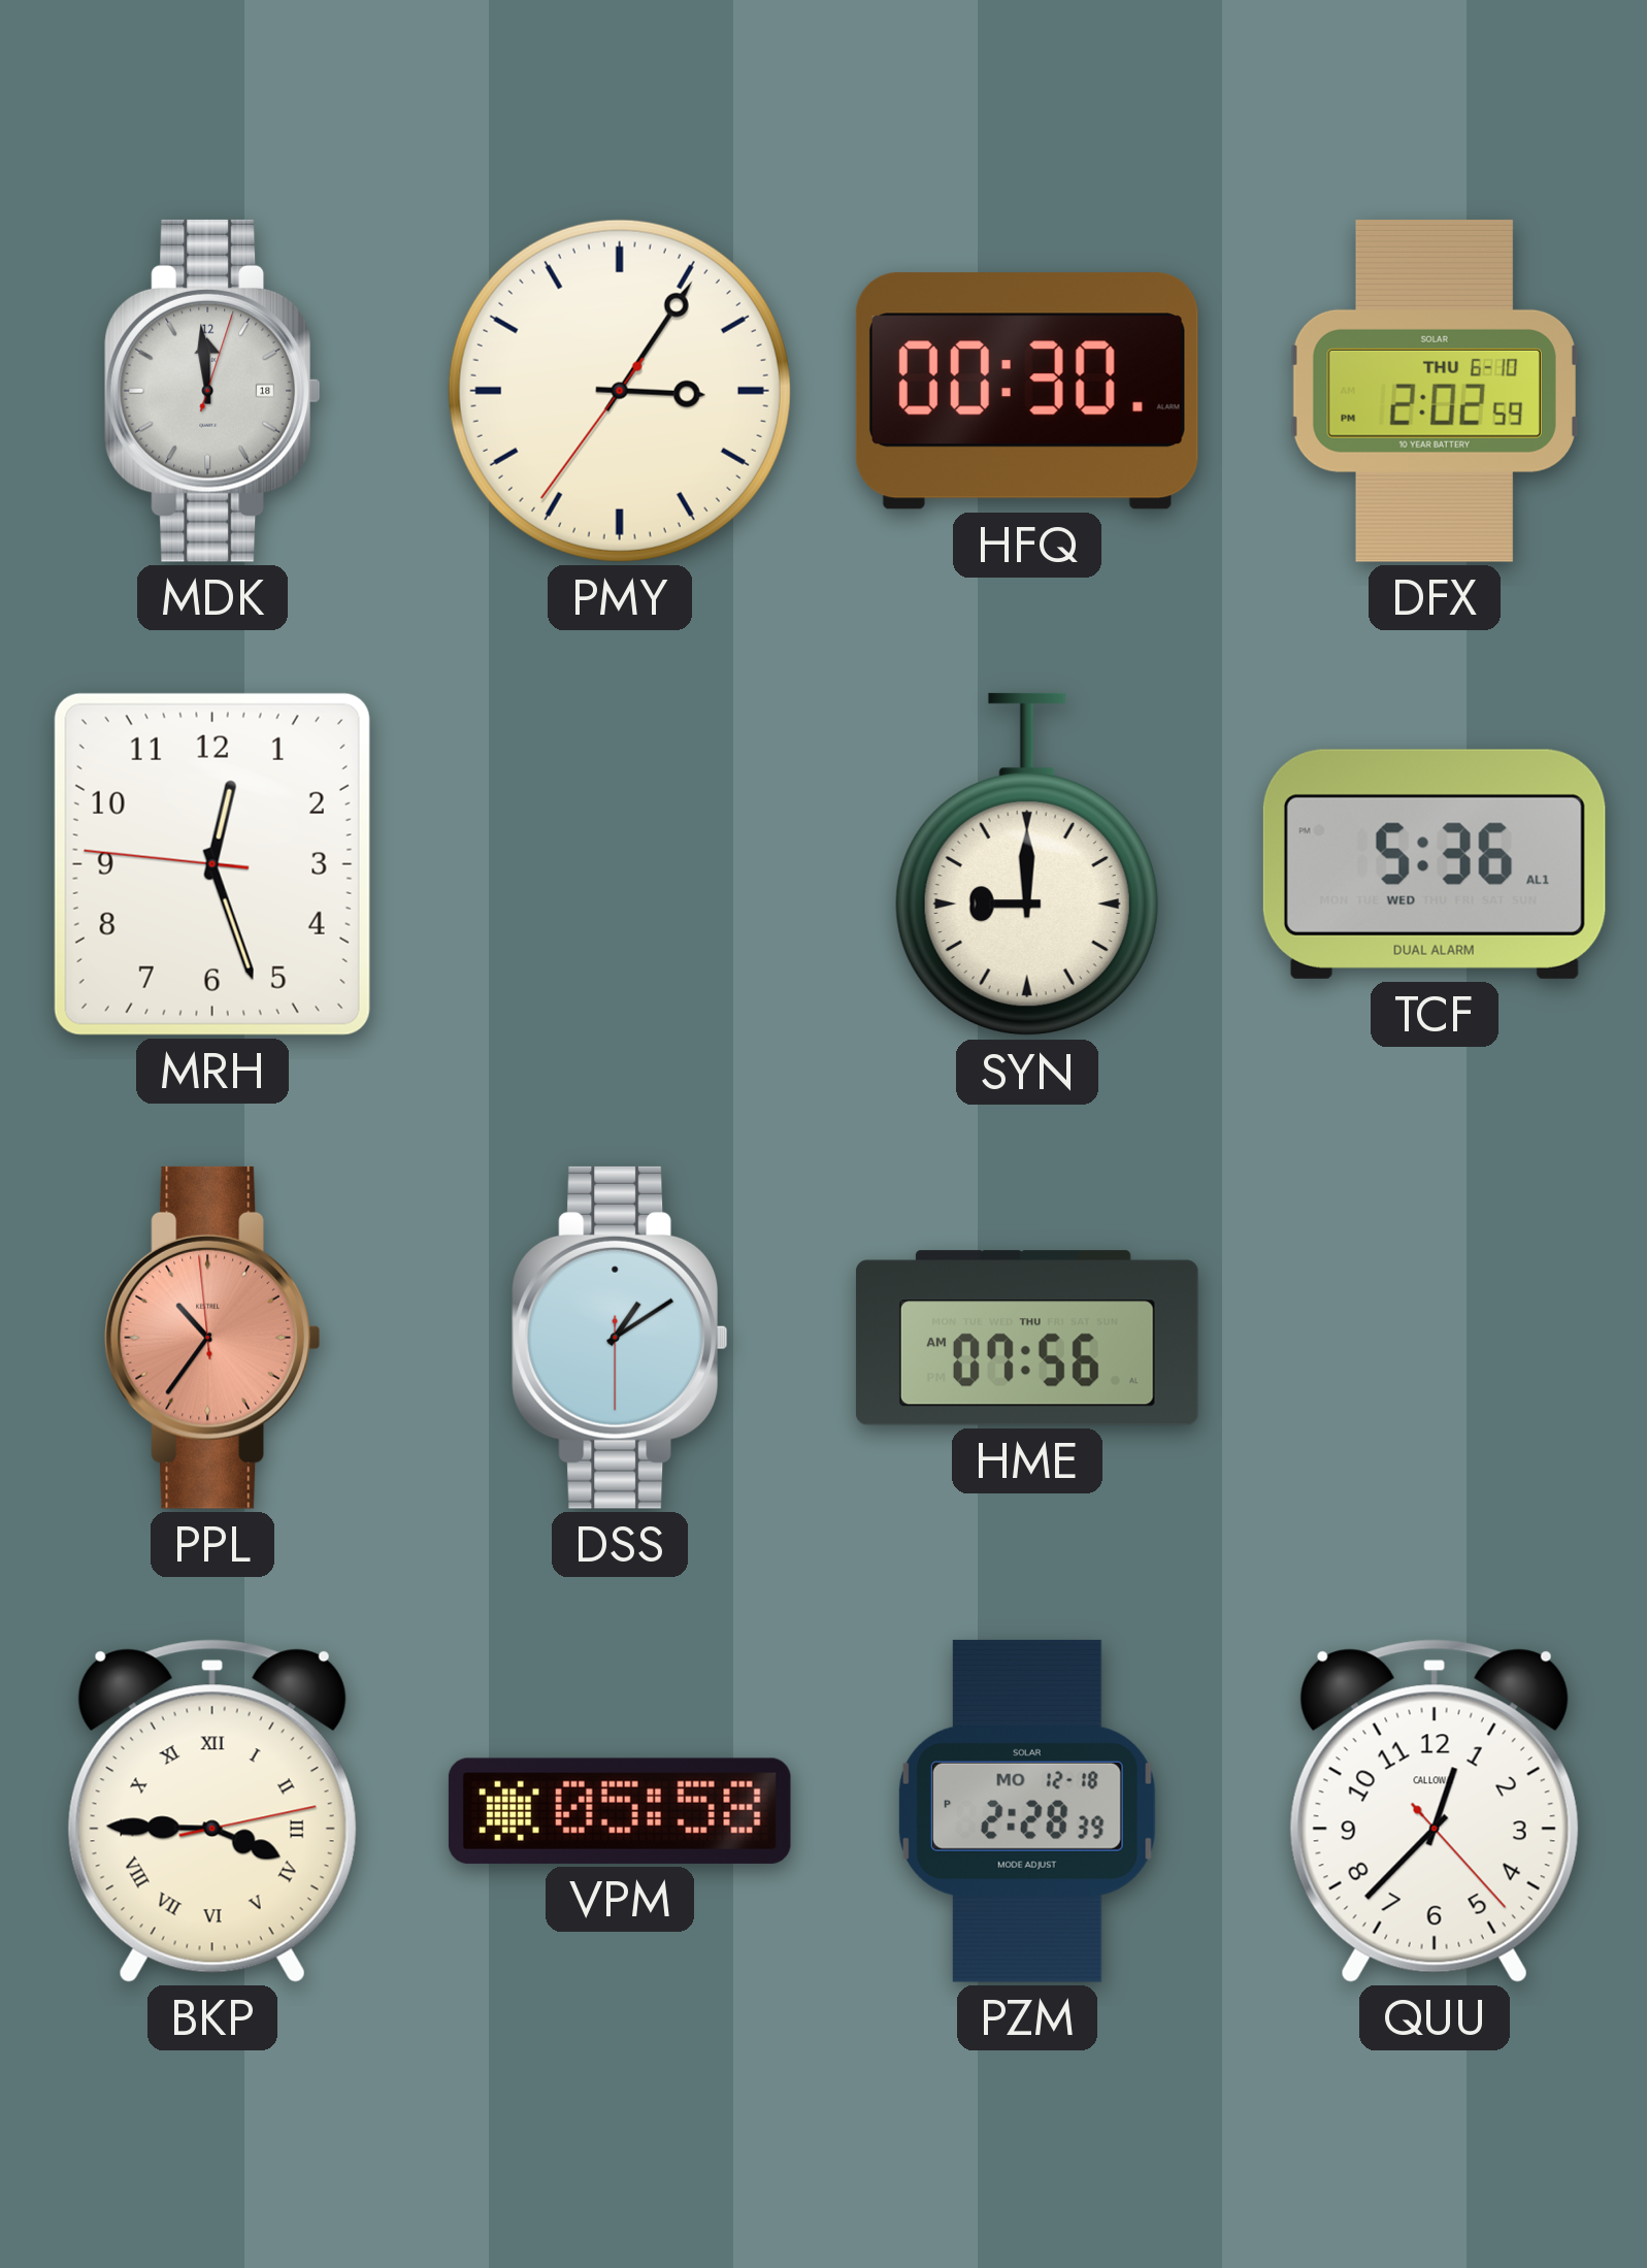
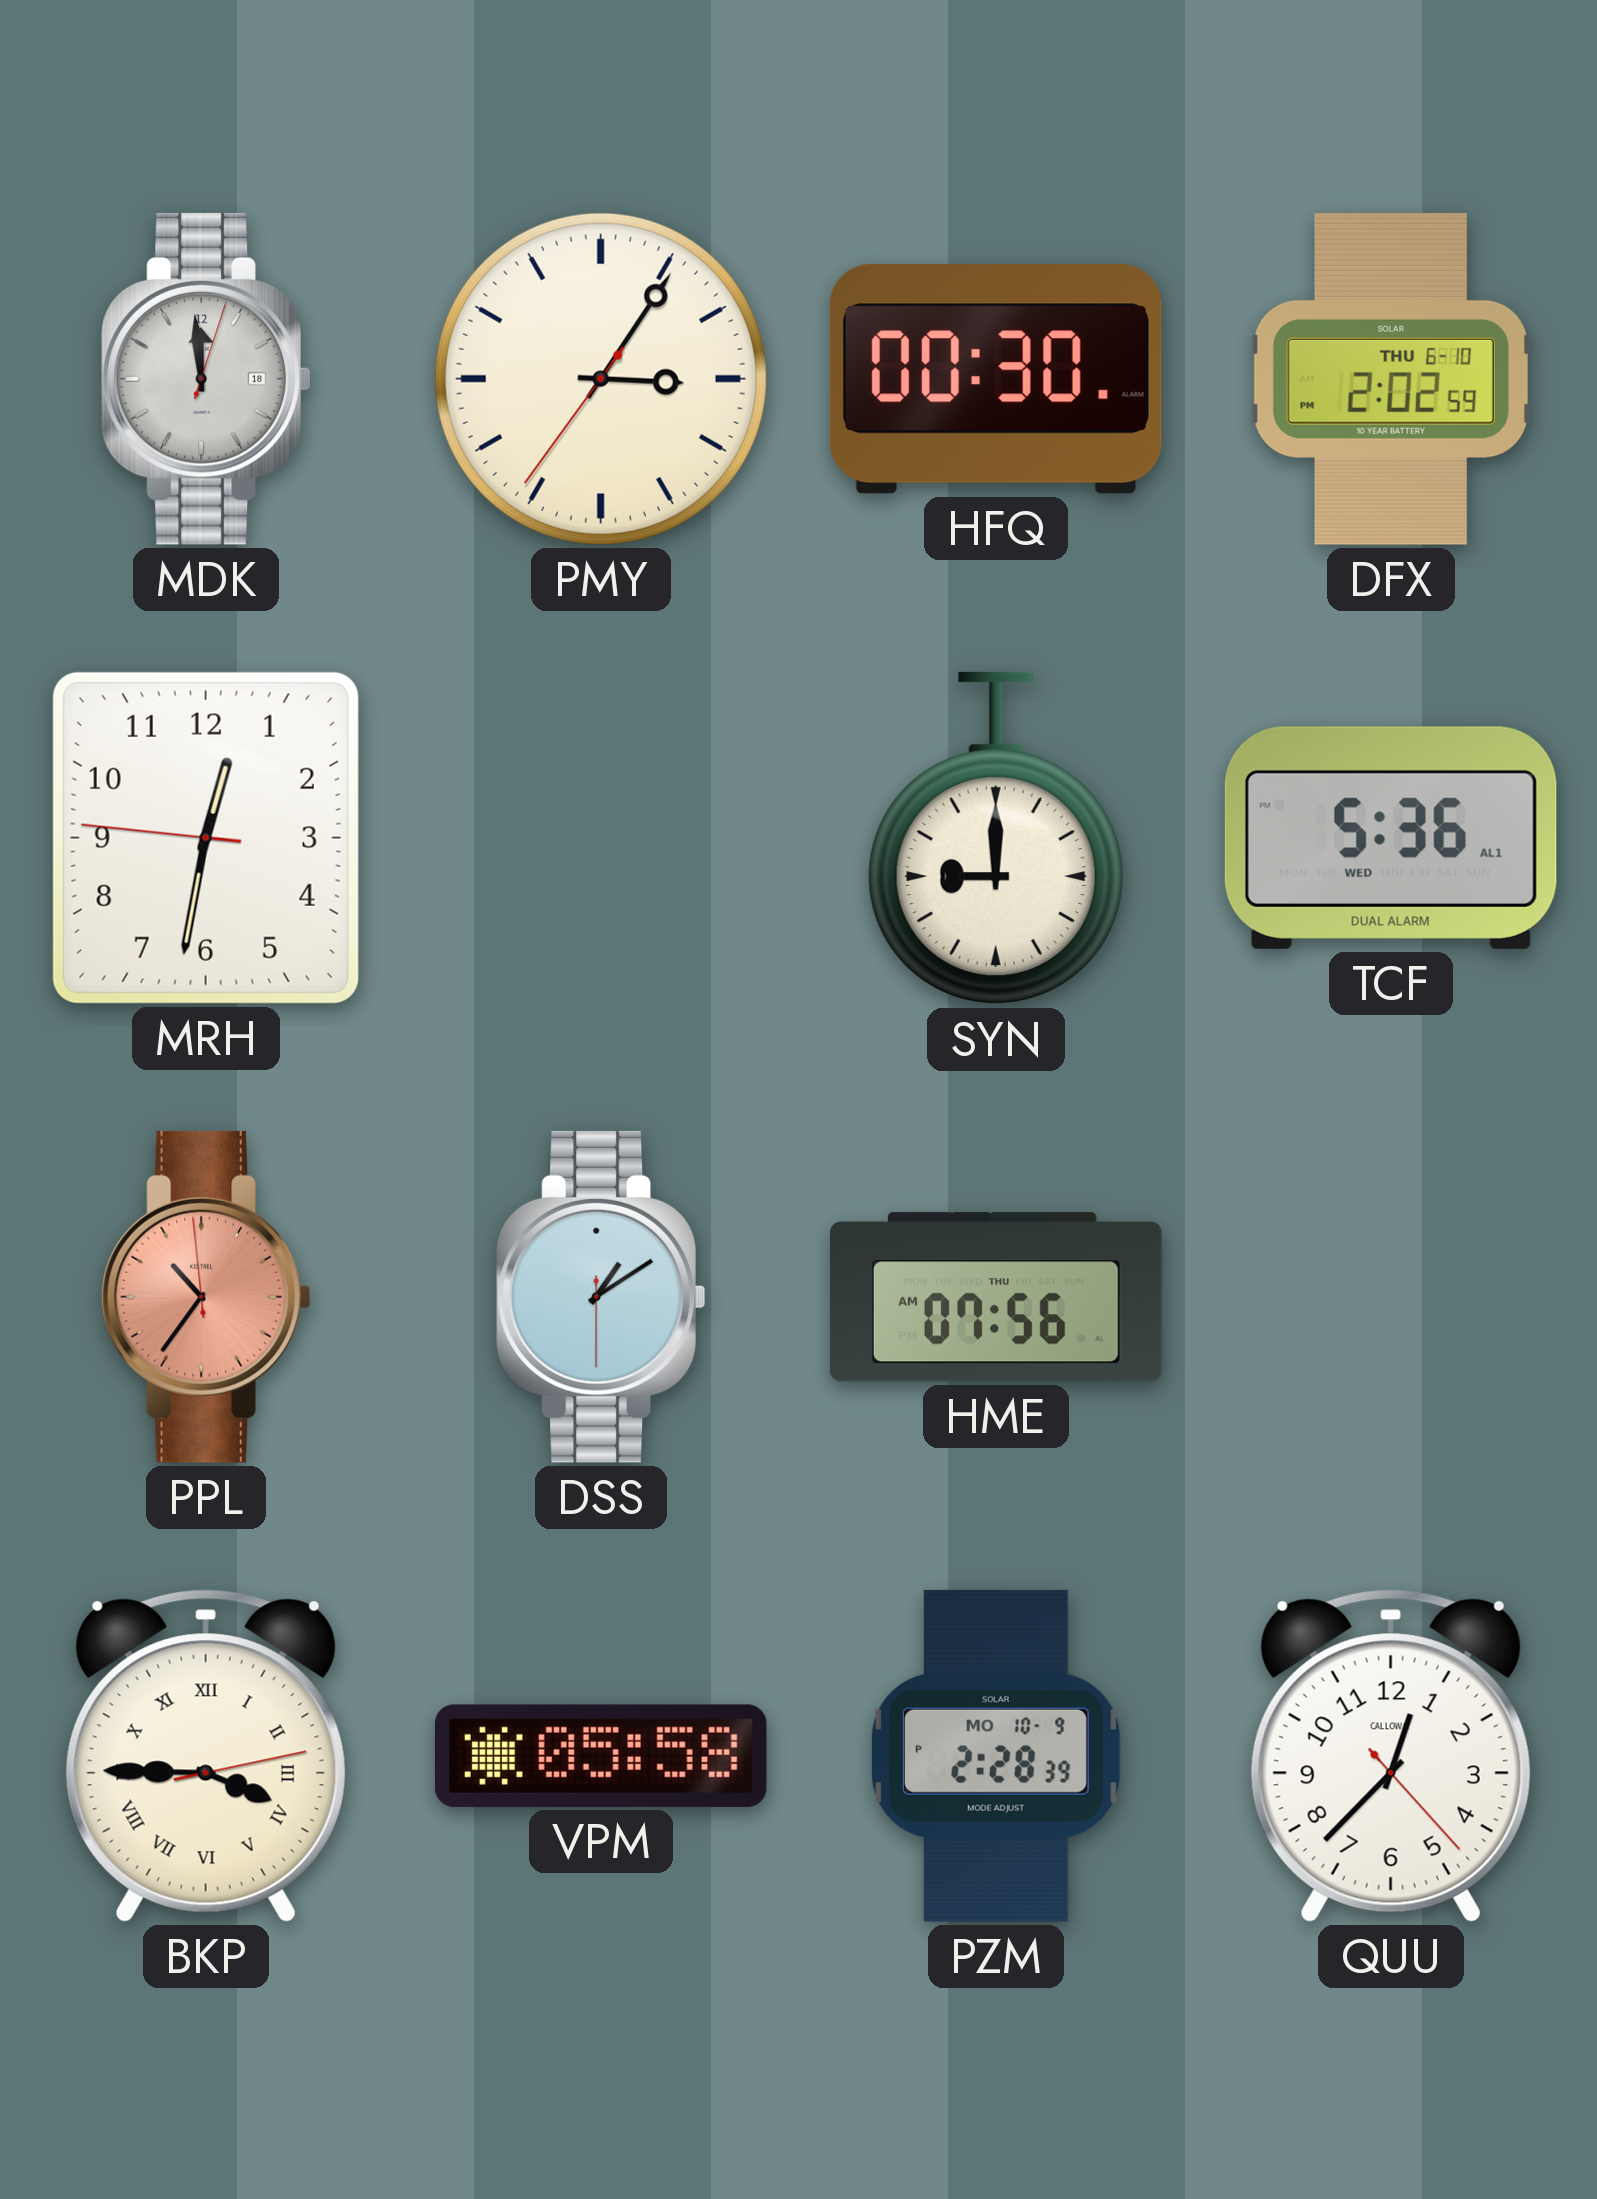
MRH: 12:26 -> 12:31
PZM date: MO 12-18 -> MO 10-9
